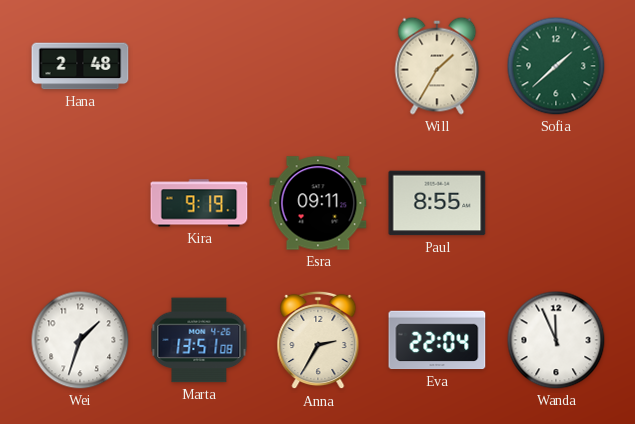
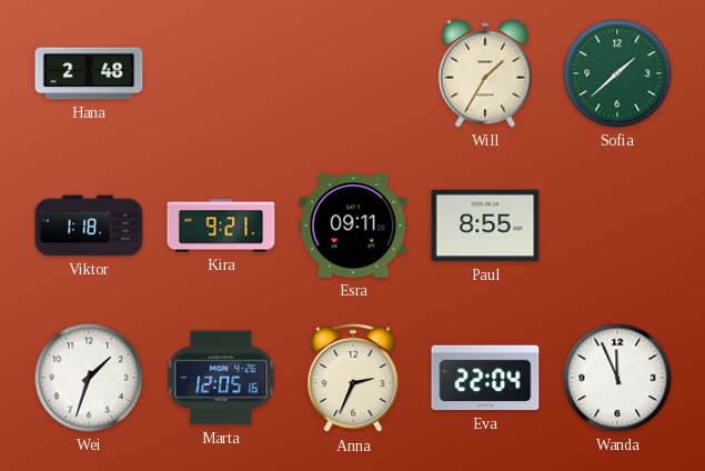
Viktor: none -> 1:18
Kira: 9:19 -> 9:21
Marta: 13:51 -> 12:05
Anna: 2:35 -> 2:34
